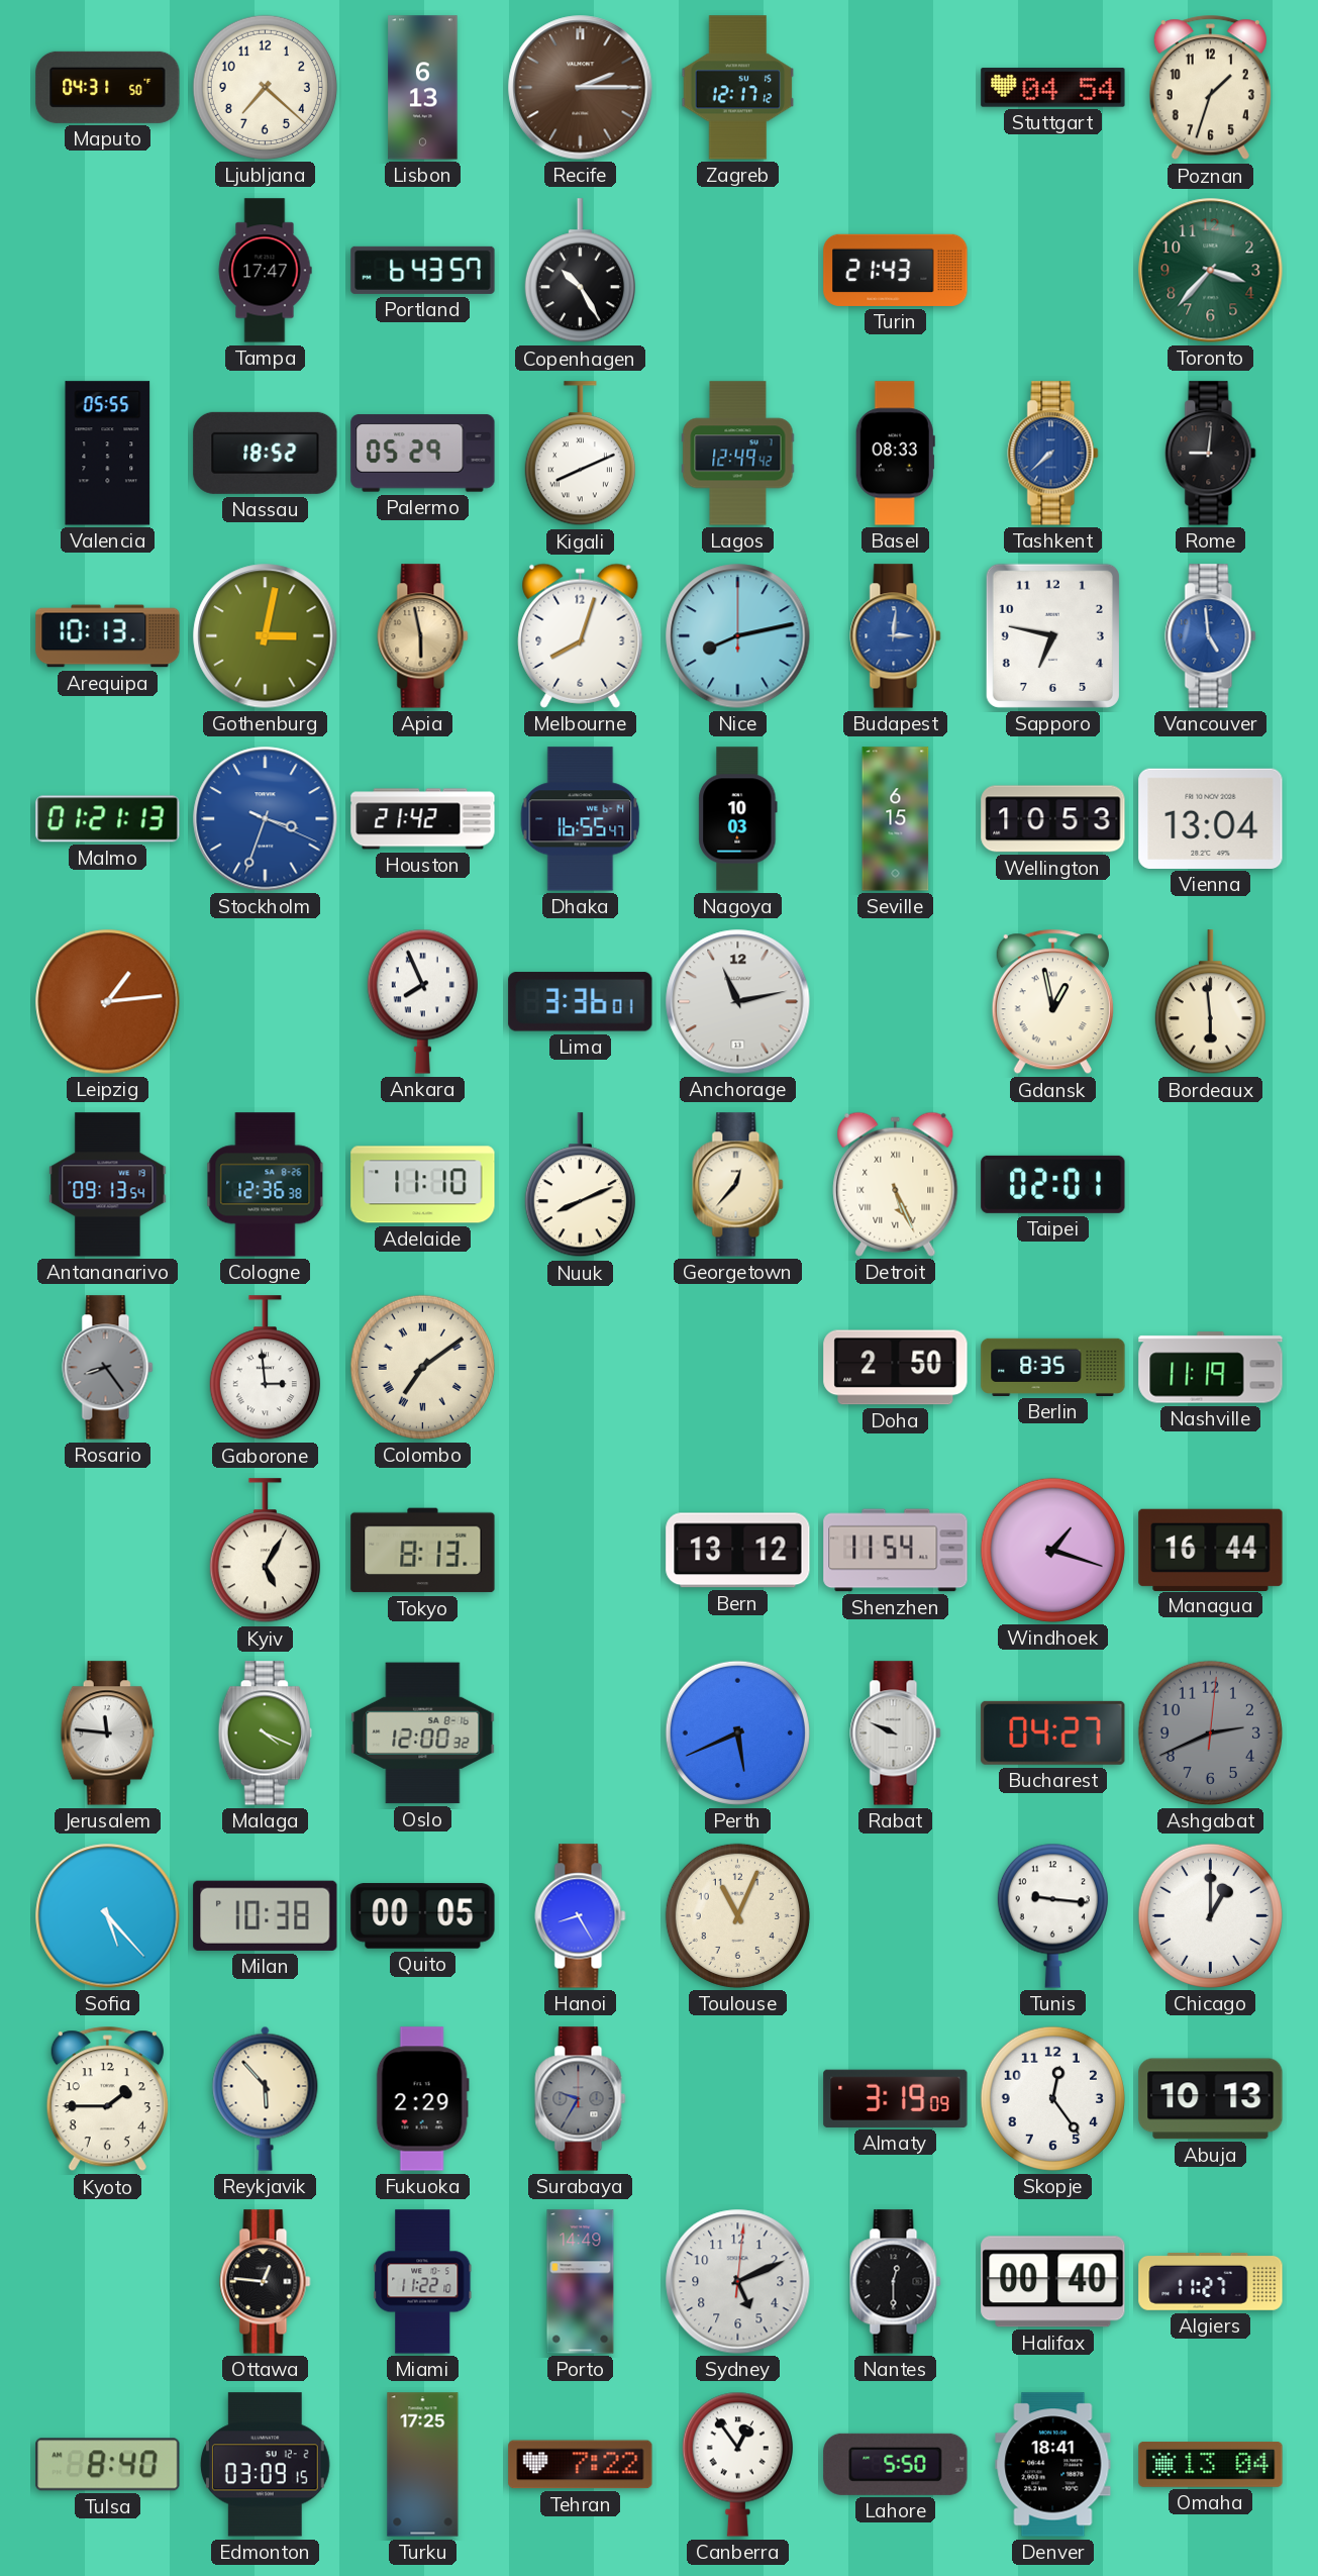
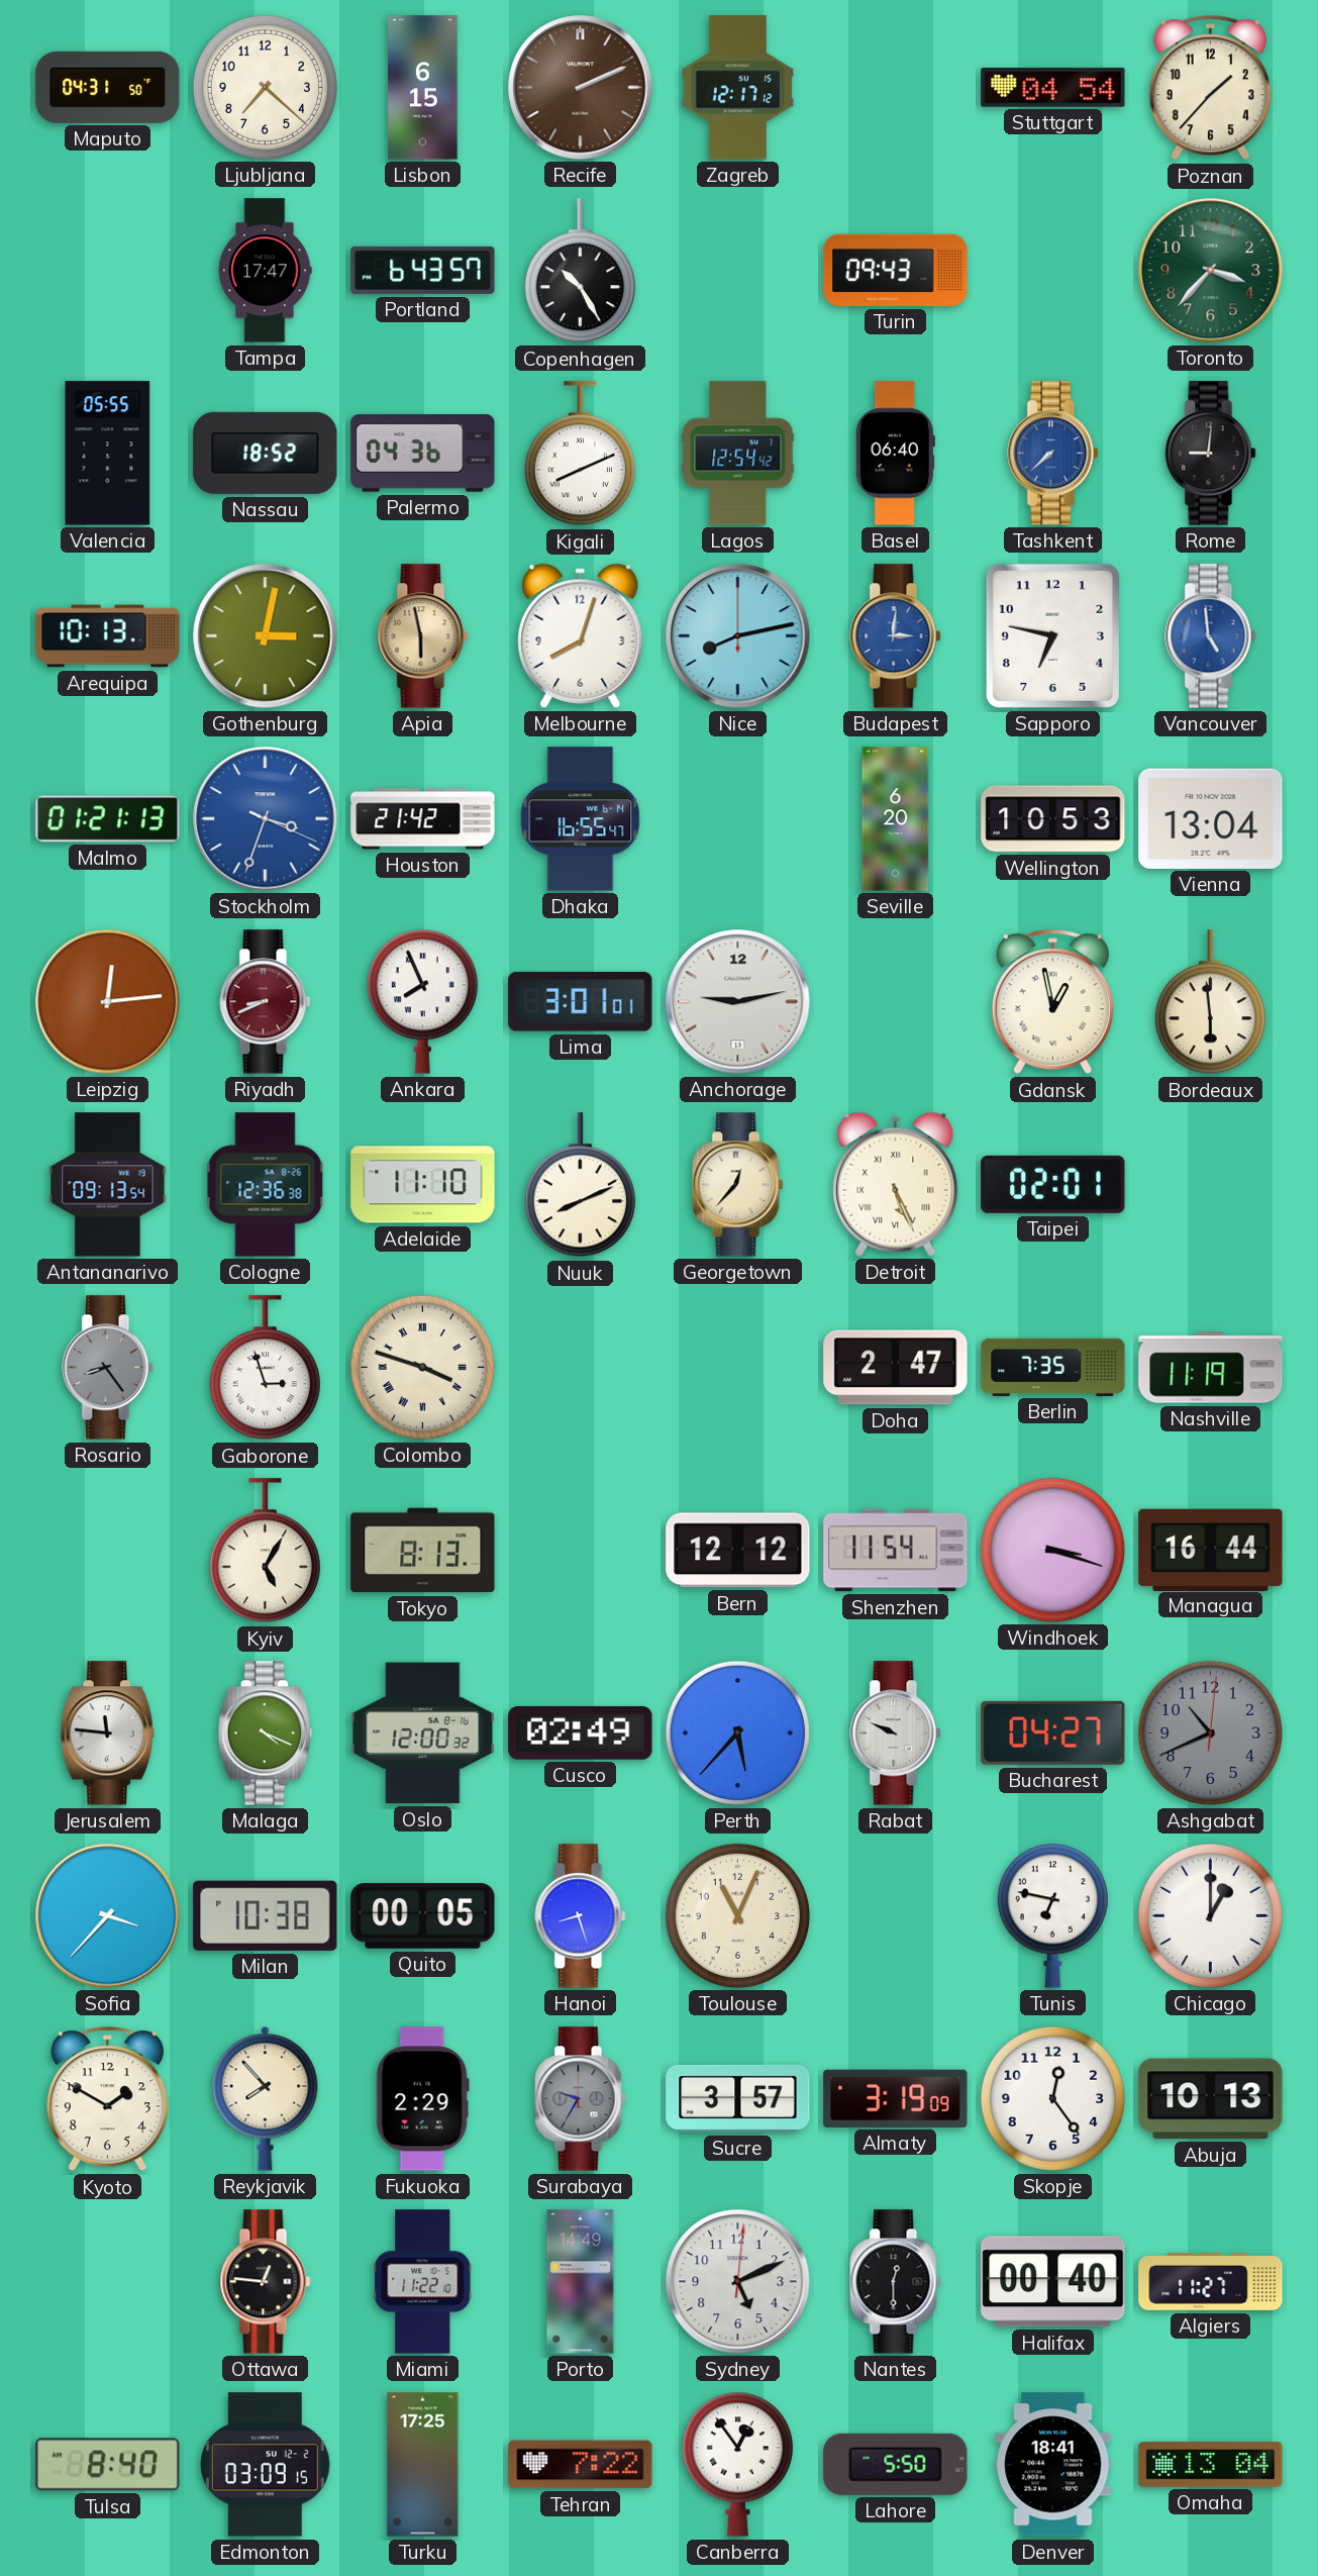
Lisbon: 6:13 -> 6:15
Recife: 2:15 -> 2:11
Poznan: 1:33 -> 1:37
Turin: 21:43 -> 09:43
Palermo: 05:29 -> 04:36
Lagos: 12:49 -> 12:54
Basel: 08:33 -> 06:40
Nagoya: 10:03 -> none
Seville: 6:15 -> 6:20
Leipzig: 1:14 -> 12:14
Riyadh: none -> 8:41
Lima: 3:36 -> 3:01
Anchorage: 11:13 -> 9:13
Gaborone: 2:59 -> 2:57
Colombo: 7:09 -> 3:48
Doha: 2:50 -> 2:47
Berlin: 8:35 -> 7:35
Bern: 13:12 -> 12:12
Windhoek: 1:18 -> 3:18
Cusco: none -> 02:49
Perth: 5:41 -> 5:37
Ashgabat: 2:41 -> 10:41
Sofia: 5:23 -> 3:37
Hanoi: 8:25 -> 8:27
Tunis: 9:16 -> 6:47
Kyoto: 1:45 -> 1:50
Reykjavik: 5:53 -> 7:53
Sucre: none -> 3:57
